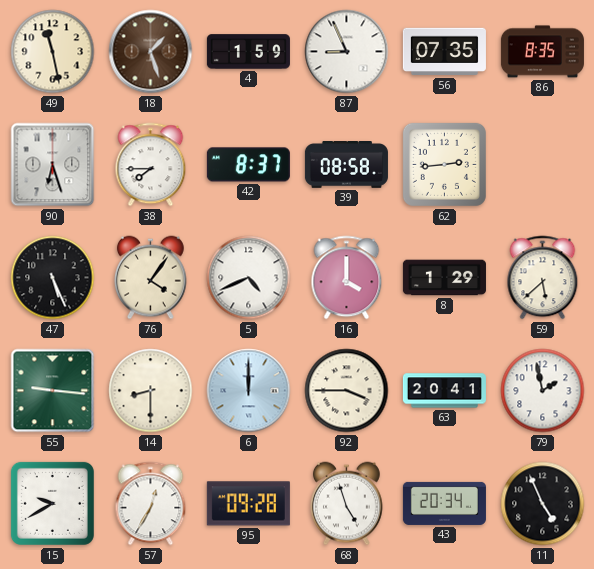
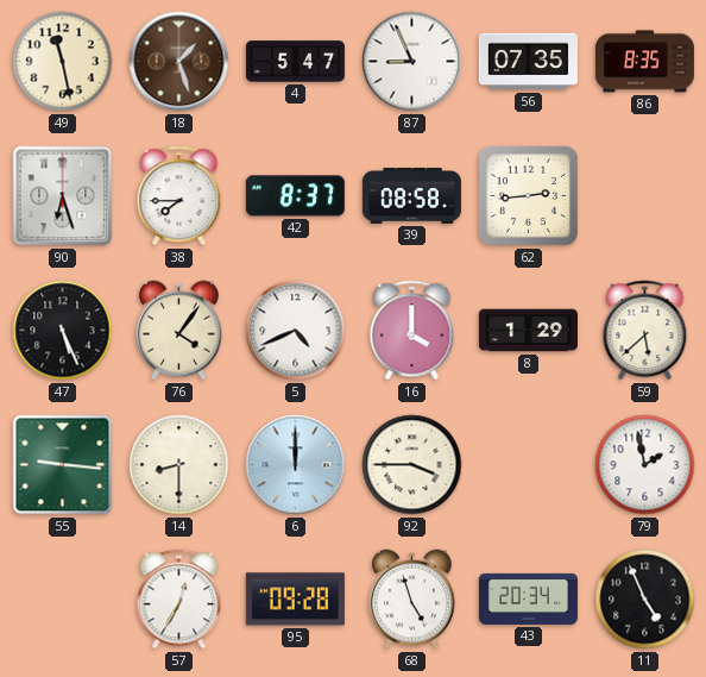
4: 1:59 -> 5:47
63: 20:41 -> none
15: 9:40 -> none
